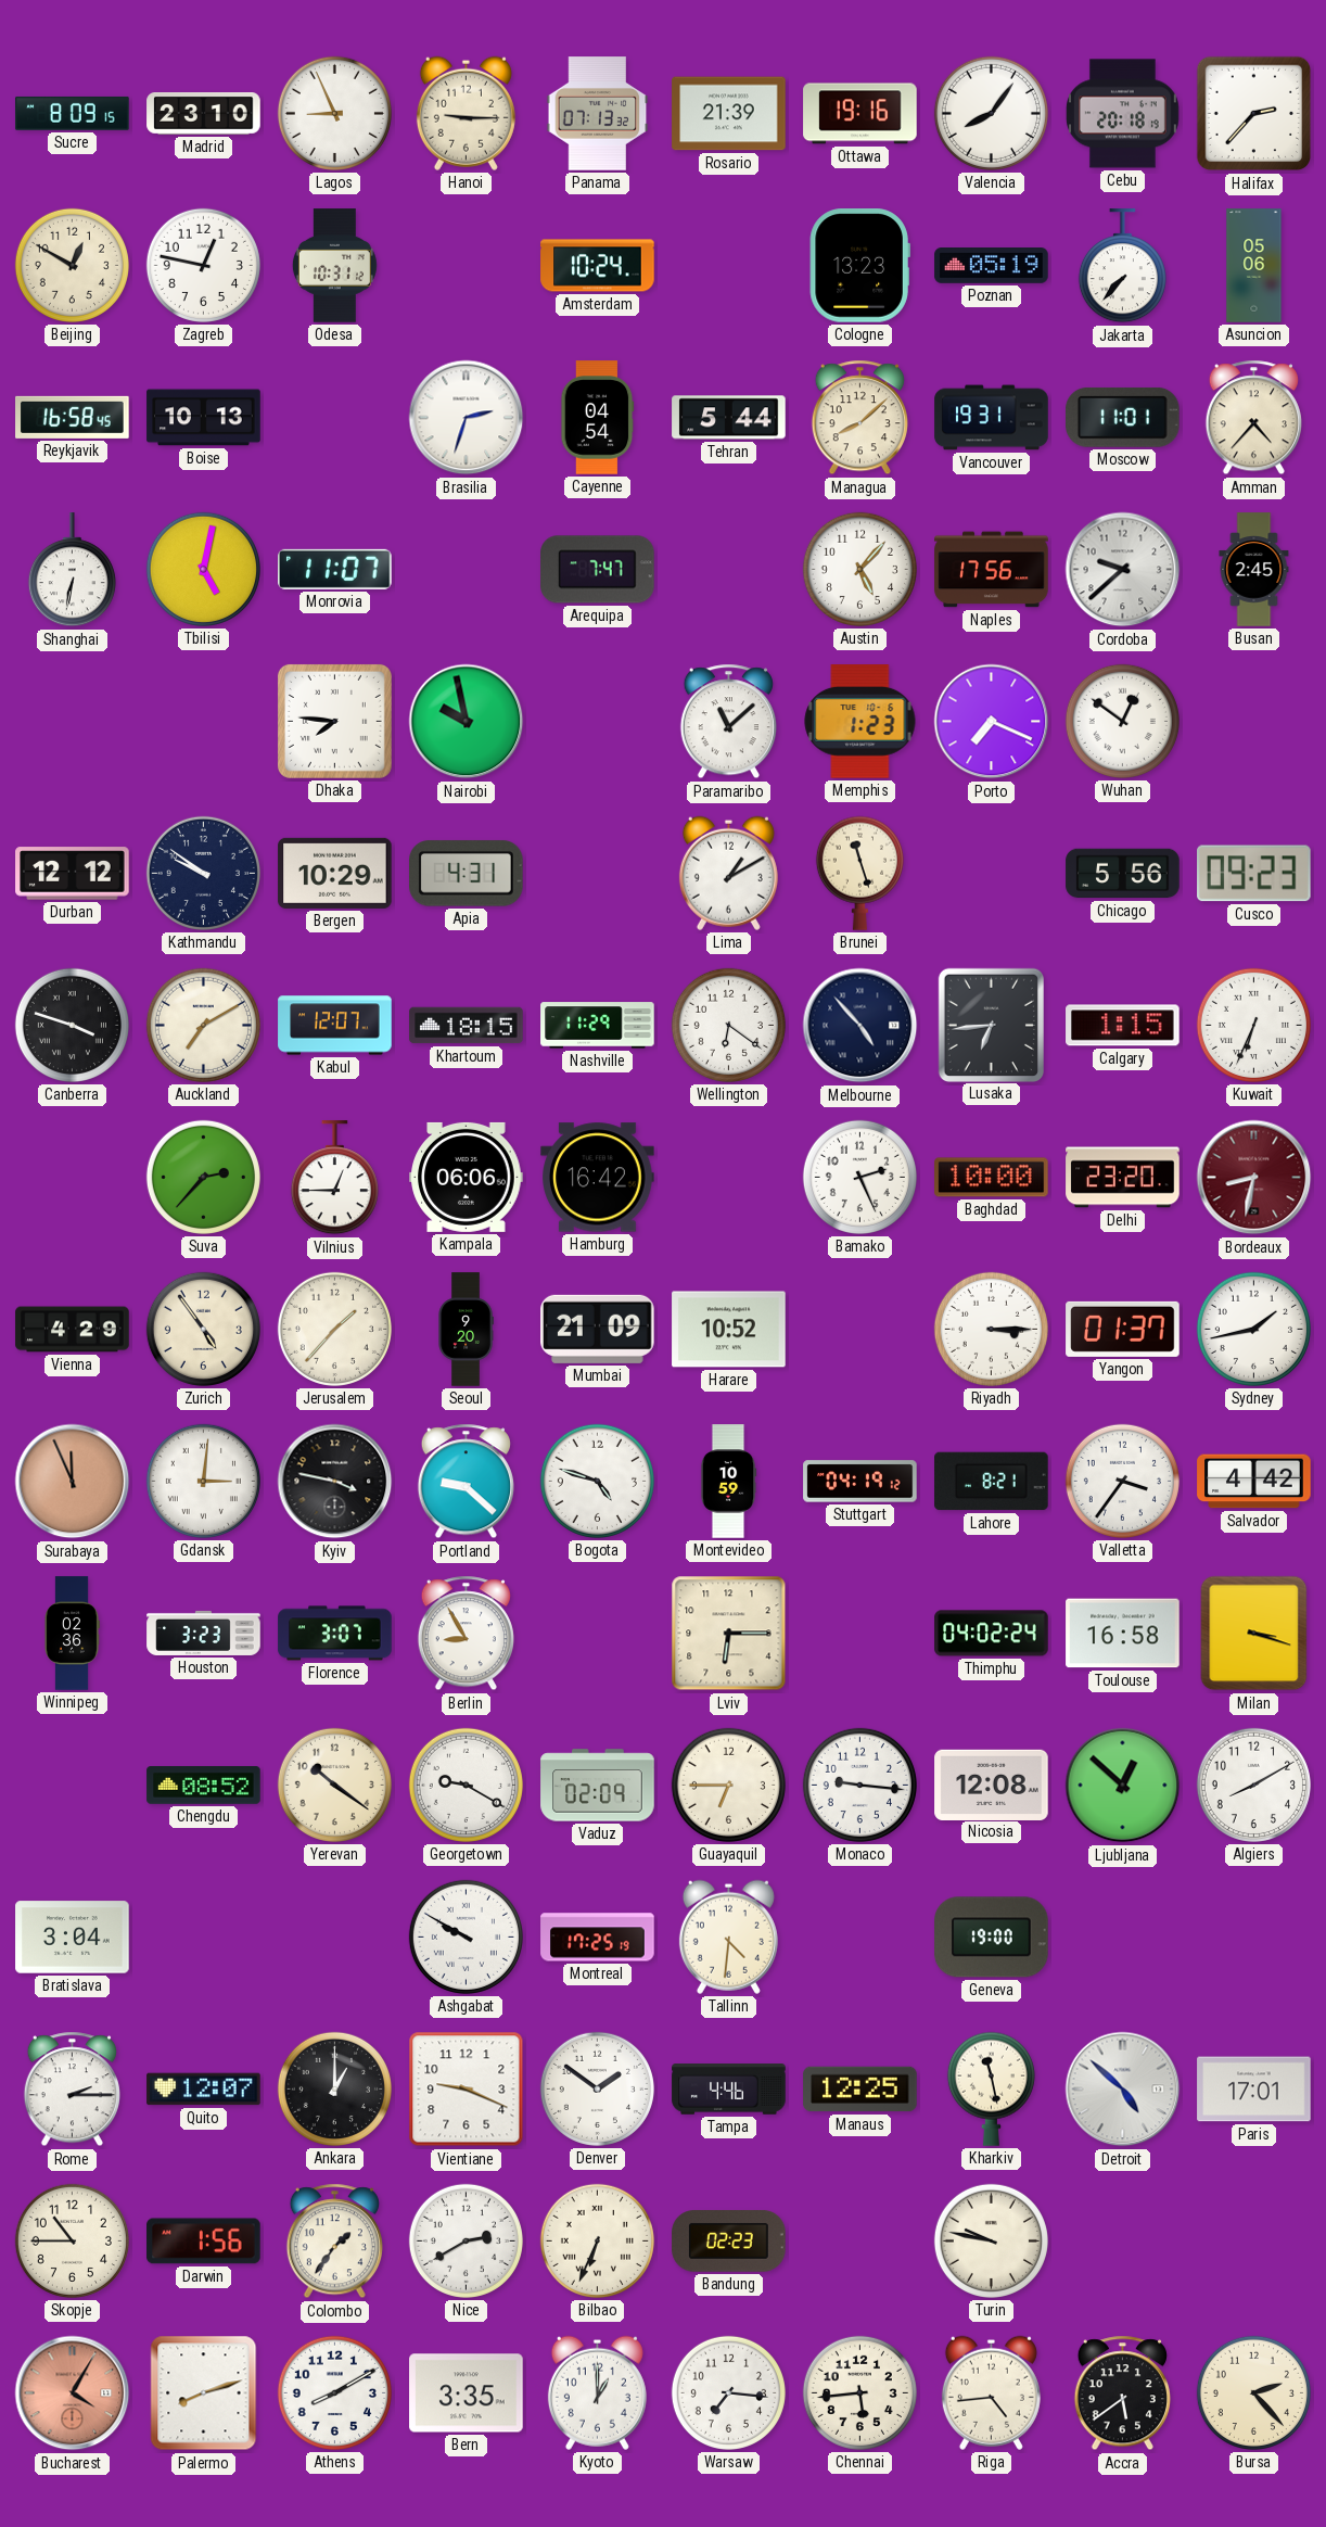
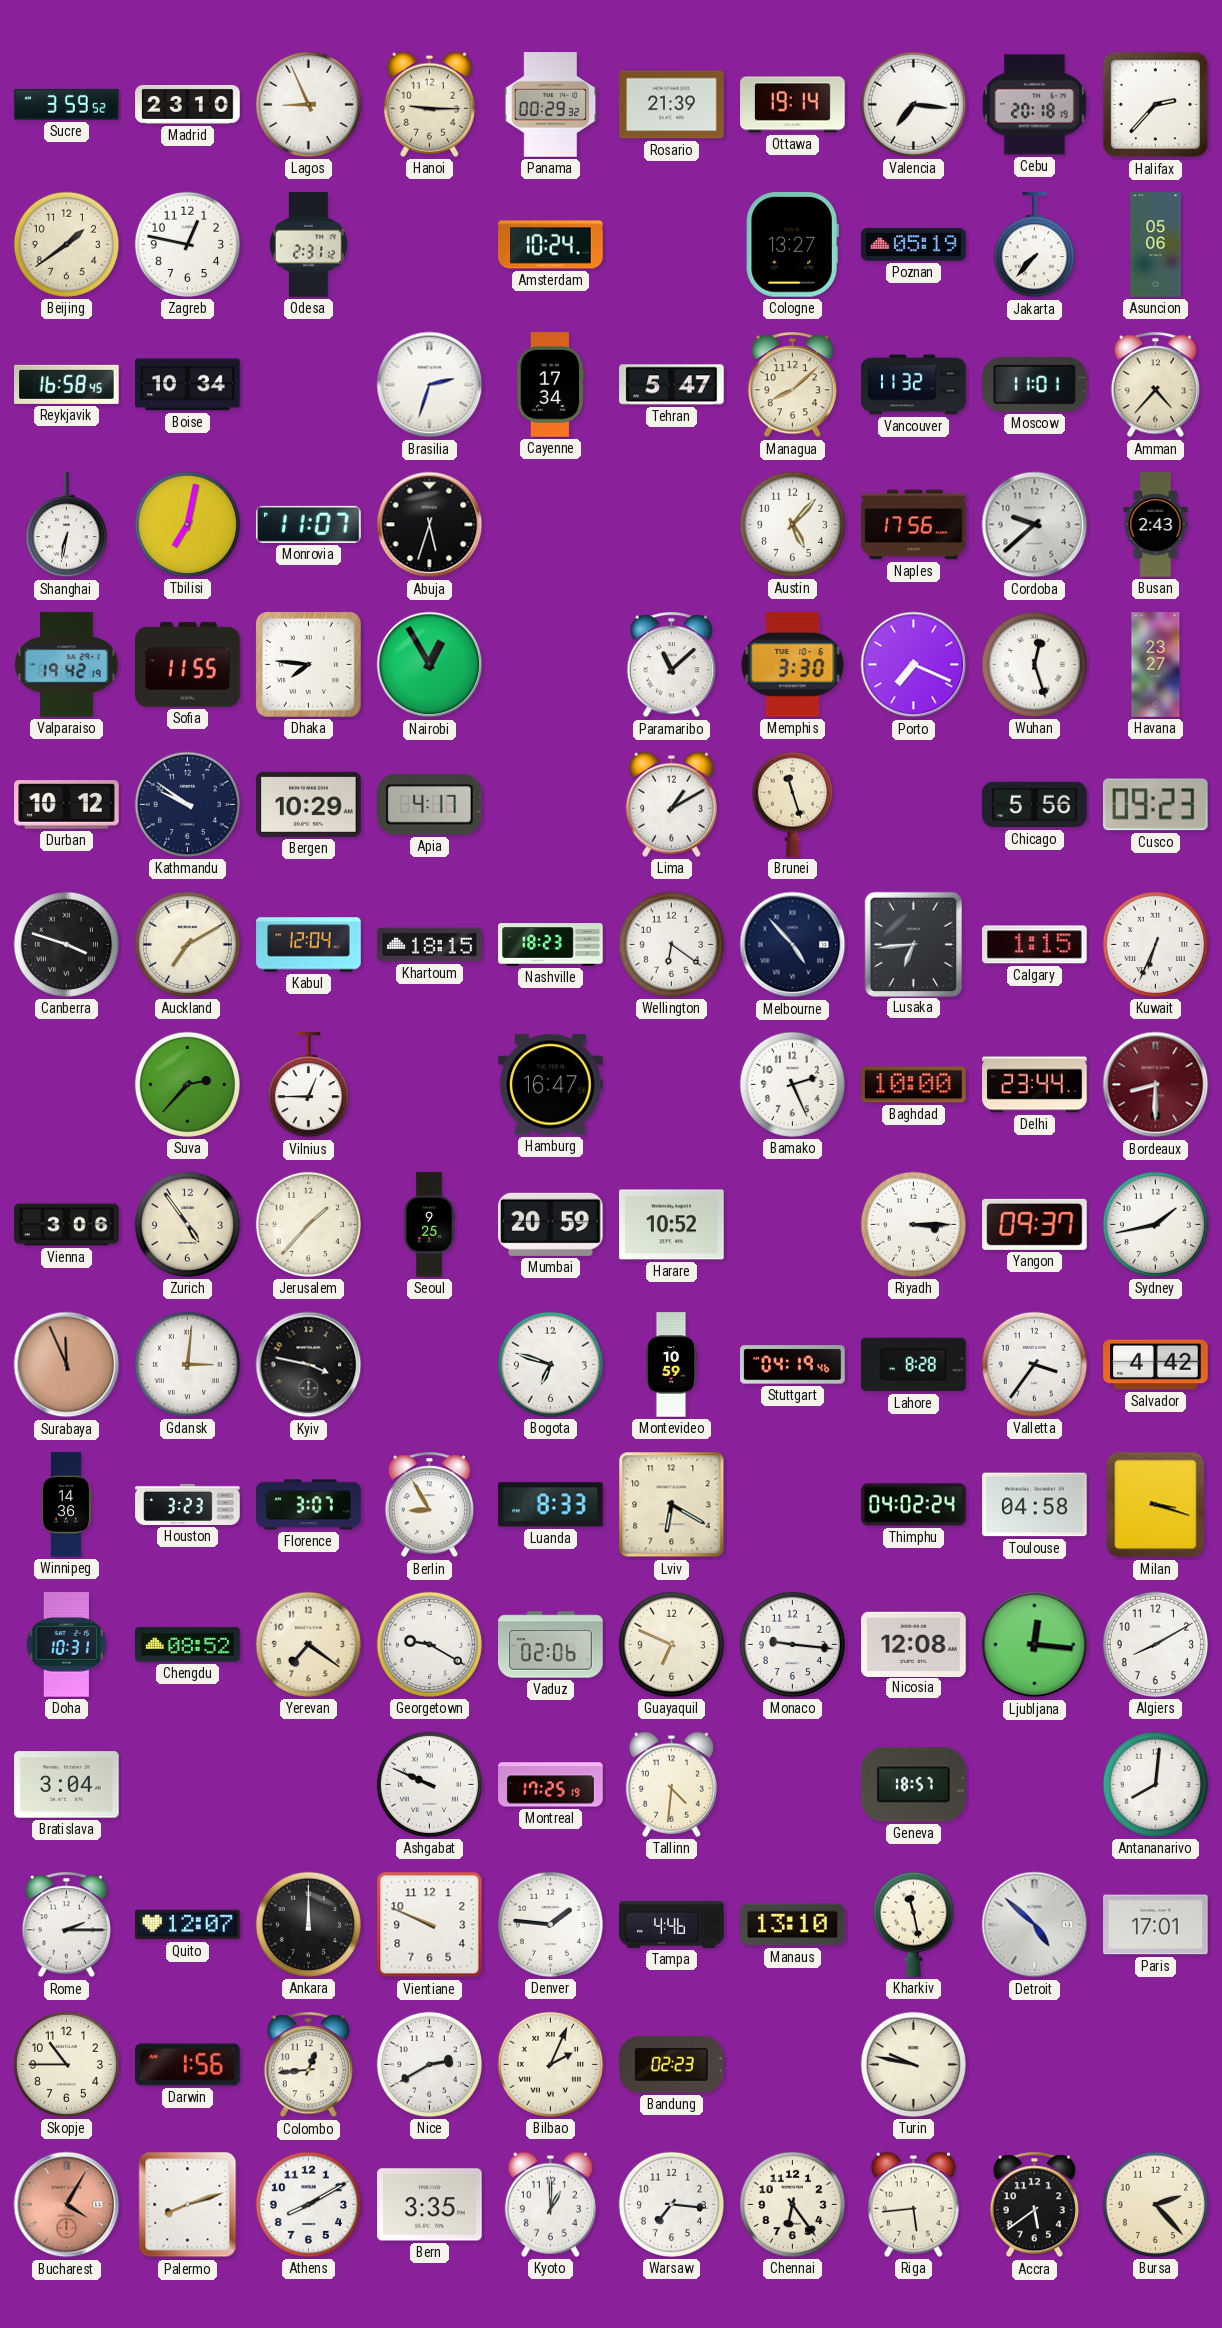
Sucre: 8:09 -> 3:59
Panama: 07:13 -> 00:29
Ottawa: 19:16 -> 19:14
Valencia: 8:06 -> 7:16
Beijing: 12:50 -> 1:39
Odesa: 10:31 -> 2:31
Cologne: 13:23 -> 13:27
Boise: 10:13 -> 10:34
Cayenne: 04:54 -> 17:34
Tehran: 5:44 -> 5:47
Vancouver: 19:31 -> 11:32
Tbilisi: 5:02 -> 7:02
Abuja: none -> 5:33
Arequipa: 7:47 -> none
Busan: 2:45 -> 2:43
Valparaiso: none -> 19:42
Sofia: none -> 11:55
Nairobi: 9:58 -> 12:55
Memphis: 1:23 -> 3:30
Wuhan: 12:51 -> 12:27
Havana: none -> 23:27
Durban: 12:12 -> 10:12
Apia: 4:31 -> 4:17
Kabul: 12:07 -> 12:04
Nashville: 11:29 -> 18:23
Kampala: 06:06 -> none
Hamburg: 16:42 -> 16:47
Delhi: 23:20 -> 23:44
Bordeaux: 8:32 -> 8:30
Vienna: 4:29 -> 3:06
Seoul: 9:20 -> 9:25
Mumbai: 21:09 -> 20:59
Yangon: 01:37 -> 09:37
Portland: 9:22 -> none
Bogota: 4:48 -> 6:48
Stuttgart: 04:19:12 -> 04:19:46
Lahore: 8:21 -> 8:28
Winnipeg: 02:36 -> 14:36
Luanda: none -> 8:33
Lviv: 6:15 -> 6:20
Toulouse: 16:58 -> 04:58
Doha: none -> 10:31
Yerevan: 10:21 -> 7:21
Vaduz: 02:09 -> 02:06
Guayaquil: 6:45 -> 6:49
Ljubljana: 12:52 -> 12:16
Ashgabat: 9:50 -> 9:49
Geneva: 19:00 -> 18:57
Antananarivo: none -> 8:01
Ankara: 1:00 -> 12:00
Vientiane: 9:19 -> 9:49
Denver: 1:51 -> 1:46
Manaus: 12:25 -> 13:10
Colombo: 1:36 -> 12:44
Bilbao: 6:34 -> 2:04
Chennai: 5:44 -> 6:24
Riga: 4:44 -> 5:44
